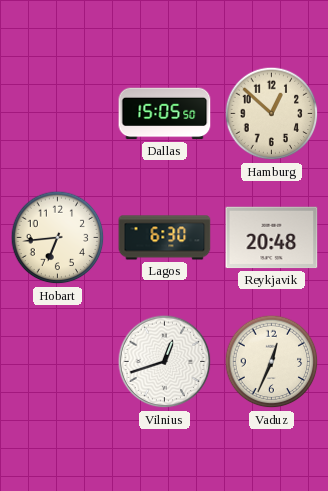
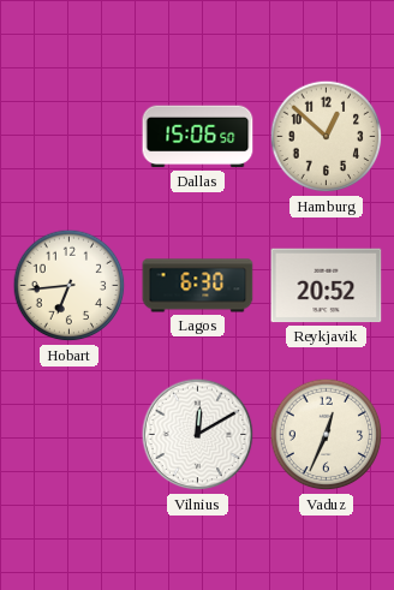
Dallas: 15:05 -> 15:06
Reykjavik: 20:48 -> 20:52
Vilnius: 12:42 -> 12:10
